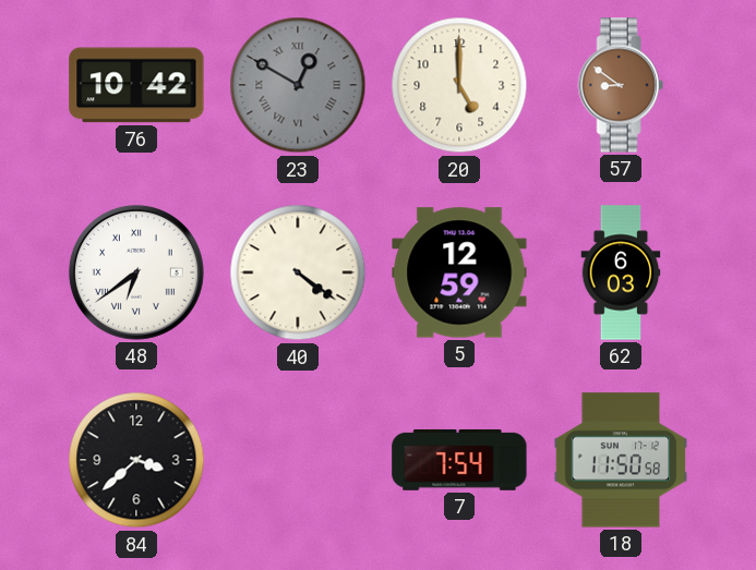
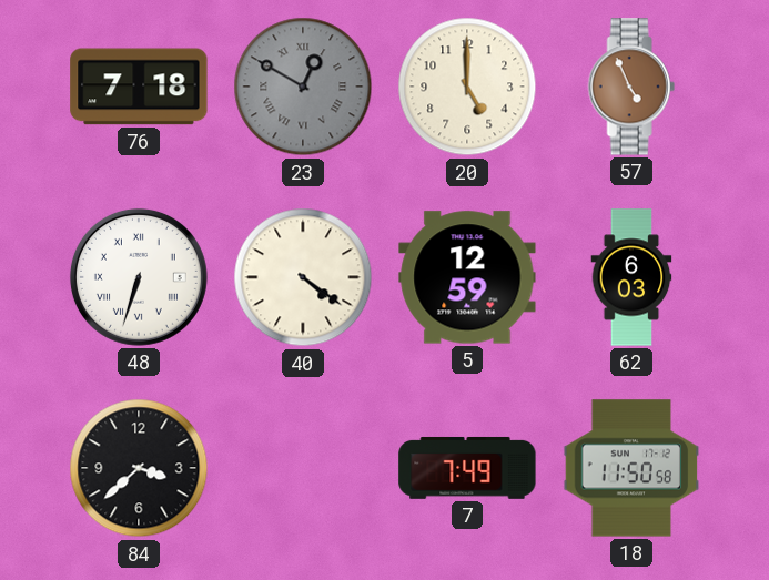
76: 10:42 -> 7:18
57: 8:51 -> 4:56
48: 6:39 -> 6:33
7: 7:54 -> 7:49
